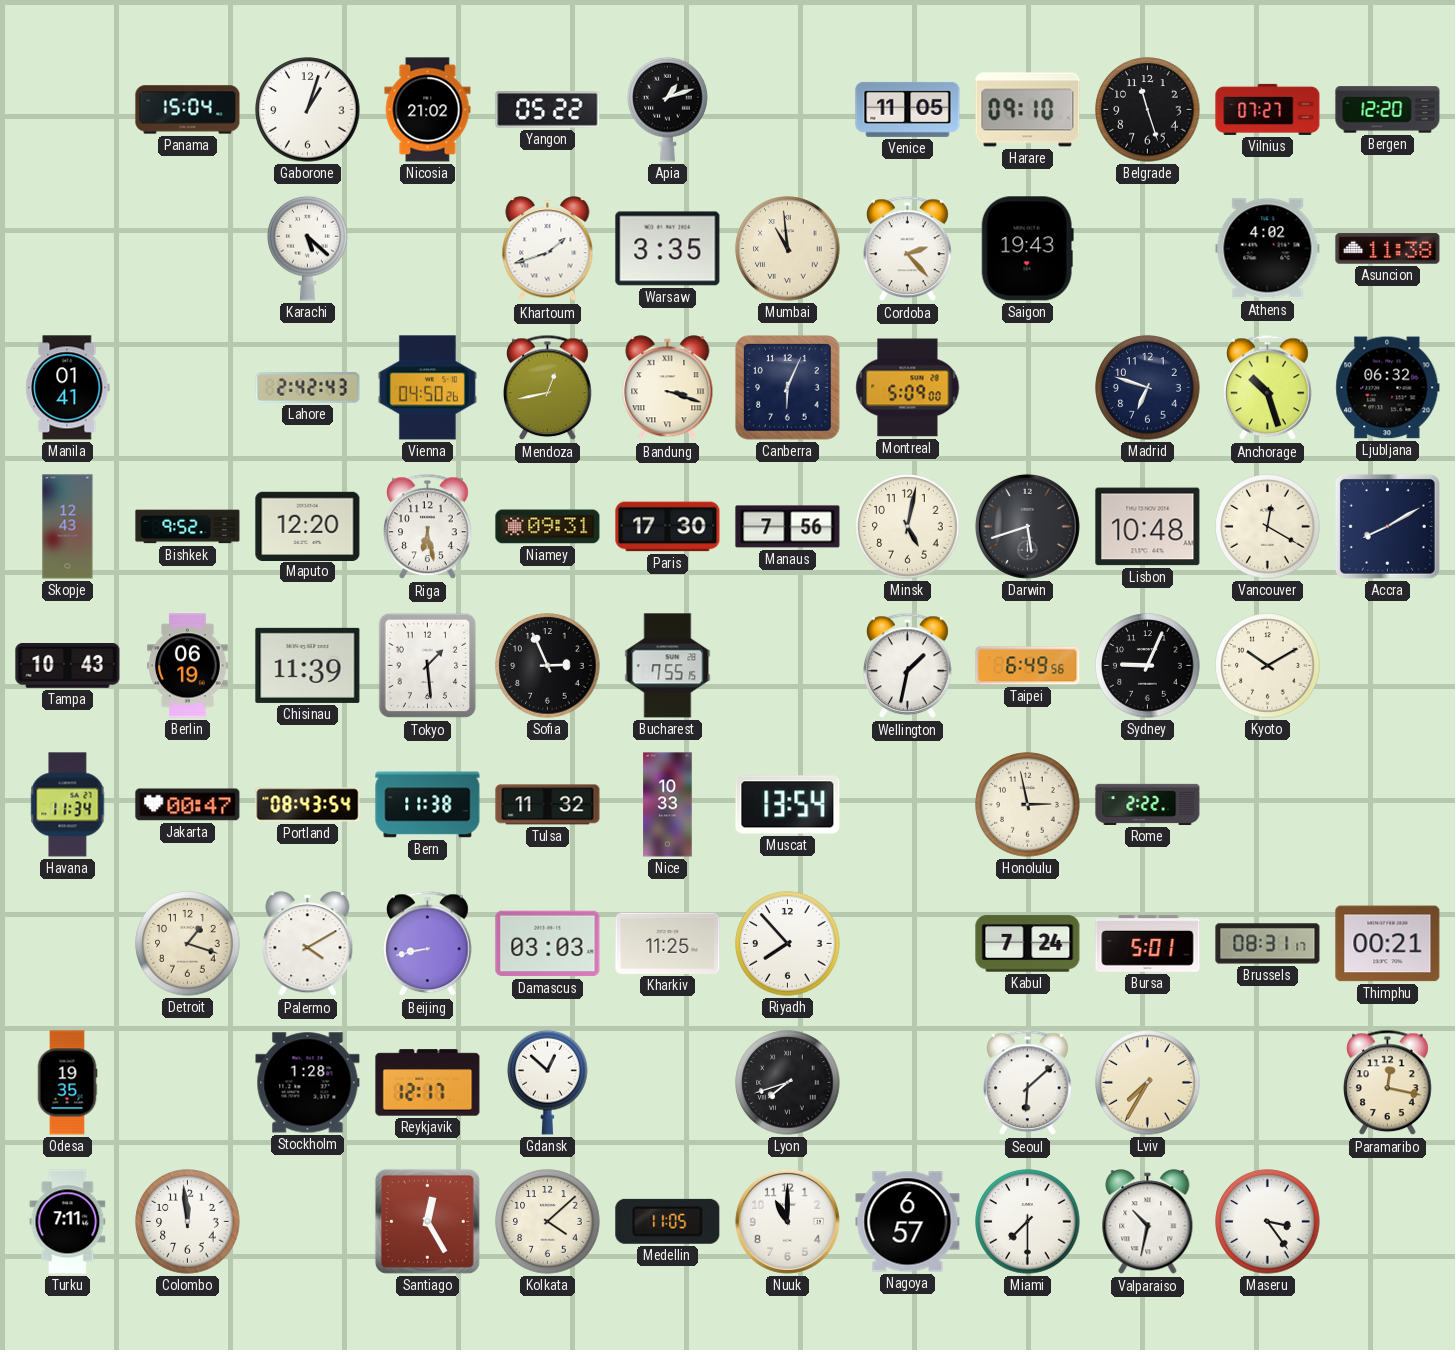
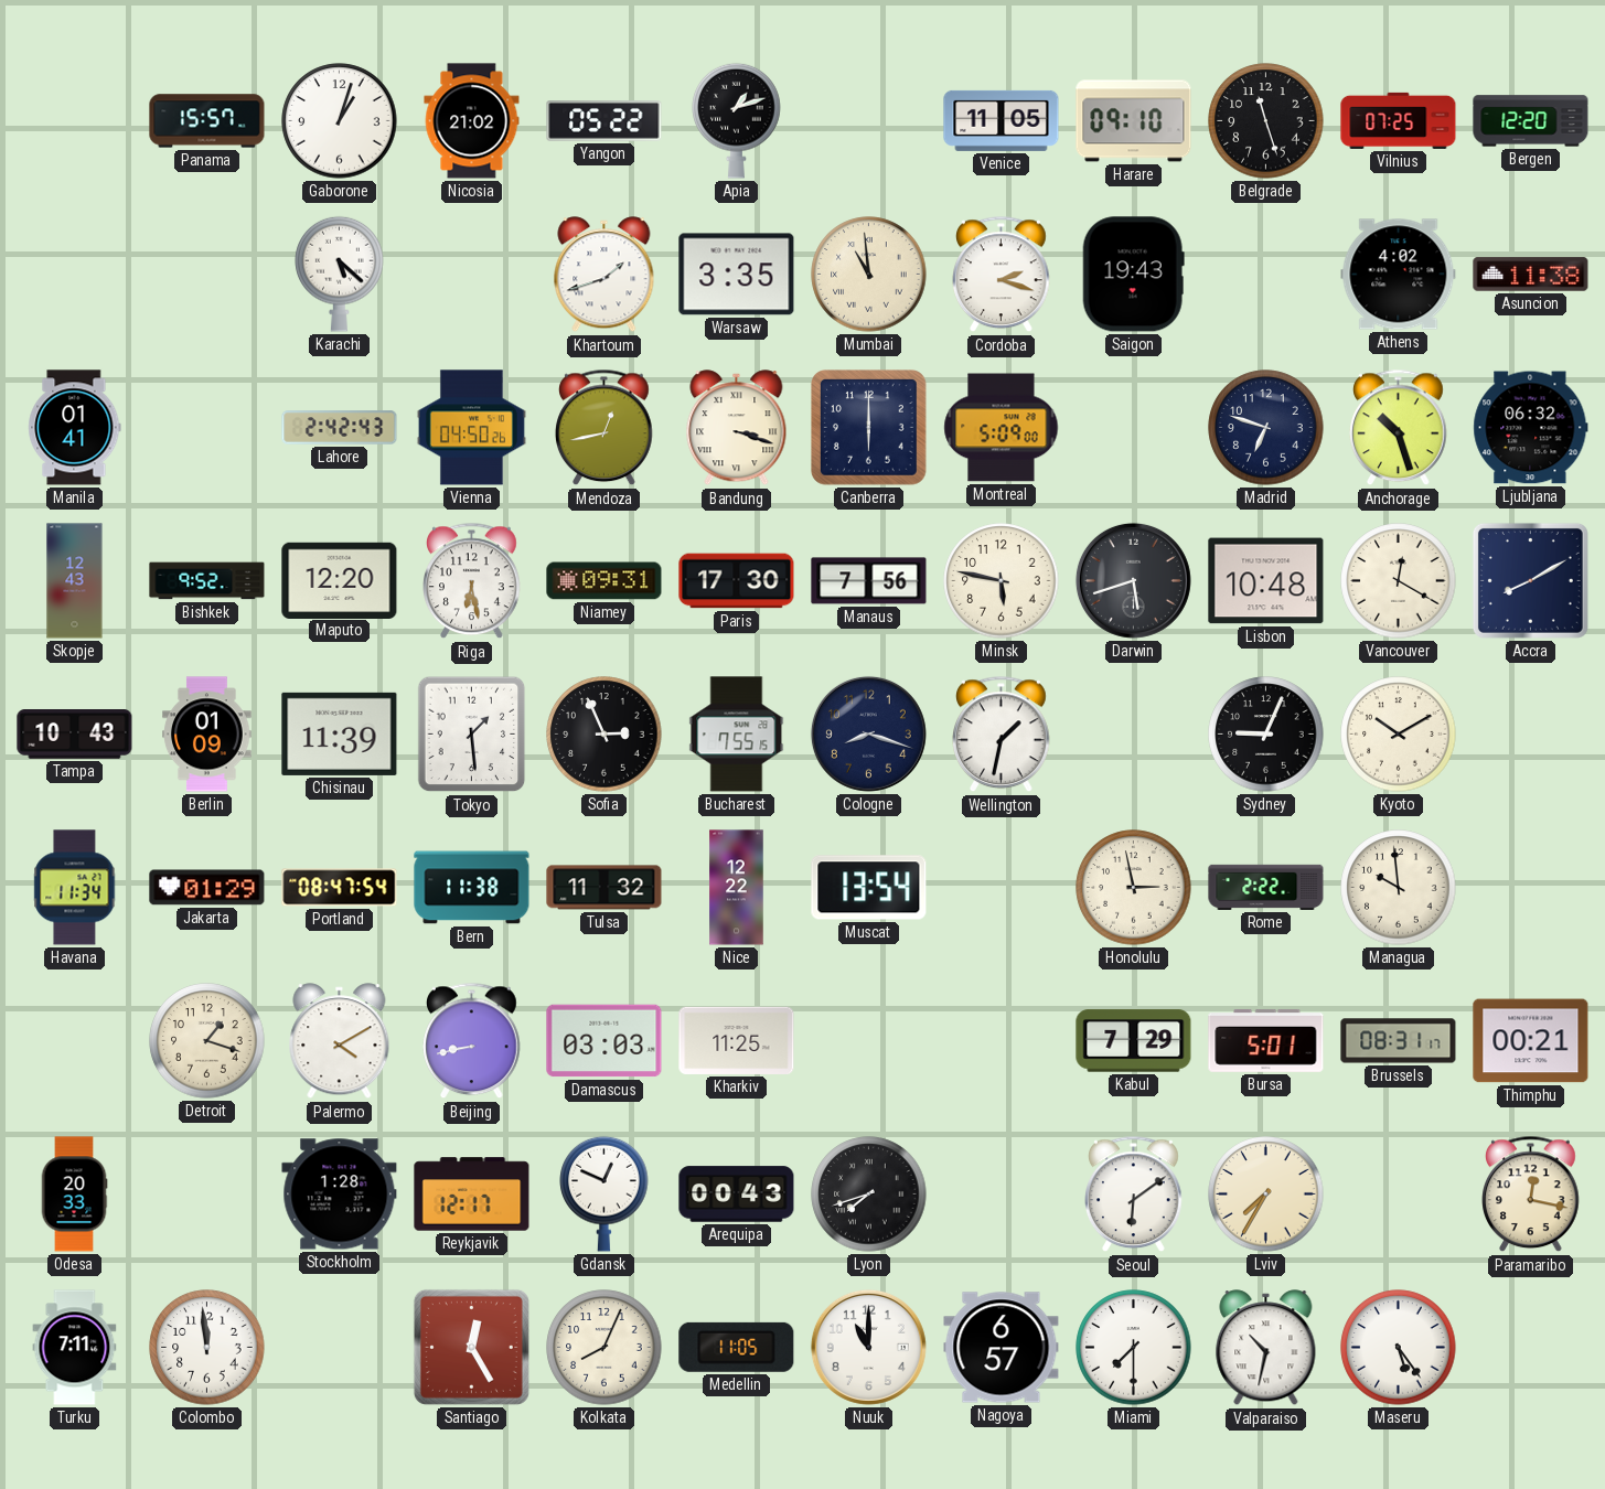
Panama: 15:04 -> 15:57
Vilnius: 07:27 -> 07:25
Cordoba: 2:23 -> 2:18
Canberra: 6:04 -> 6:00
Minsk: 5:02 -> 5:47
Berlin: 06:19 -> 01:09
Cologne: none -> 8:18
Taipei: 6:49 -> none
Jakarta: 00:47 -> 01:29
Portland: 08:43 -> 08:47
Nice: 10:33 -> 12:22
Managua: none -> 9:59
Riyadh: 7:53 -> none
Kabul: 7:24 -> 7:29
Odesa: 19:35 -> 20:33
Gdansk: 12:52 -> 12:49
Arequipa: none -> 00:43
Seoul: 6:08 -> 6:09
Kolkata: 4:08 -> 8:04
Maseru: 3:24 -> 5:24
